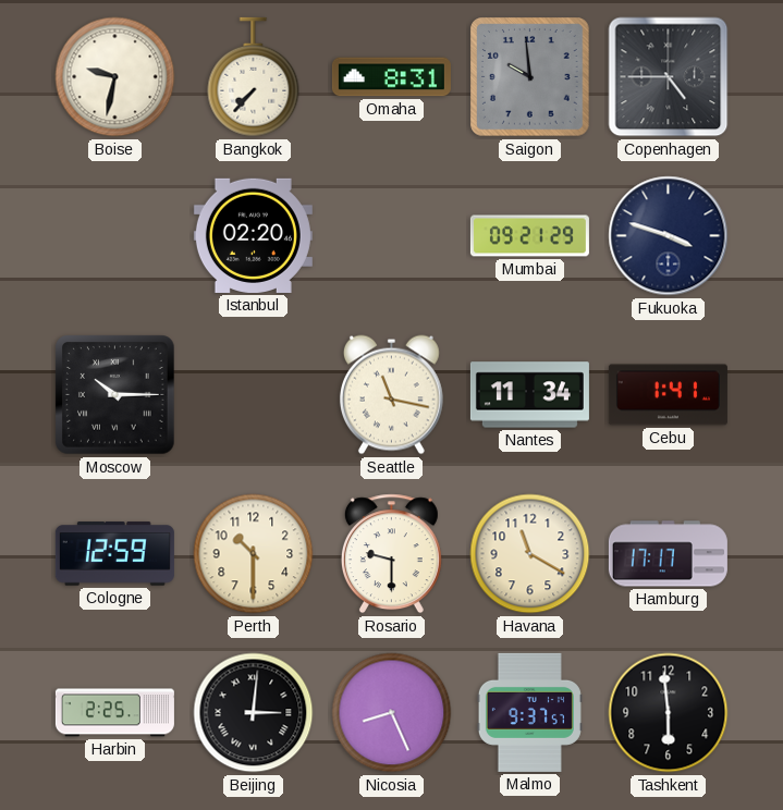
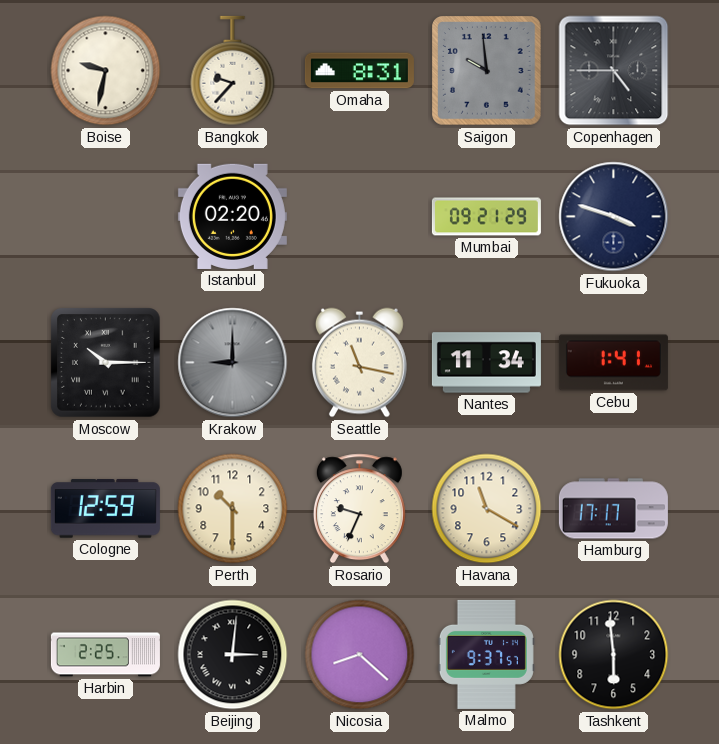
Bangkok: 7:37 -> 9:37
Krakow: none -> 9:00
Rosario: 9:30 -> 9:34
Nicosia: 8:26 -> 8:22
